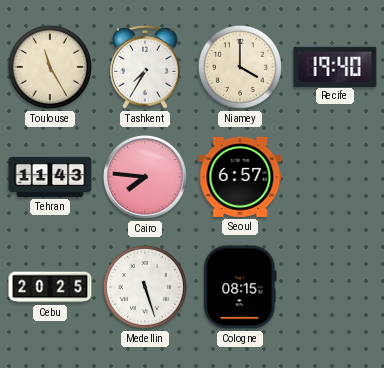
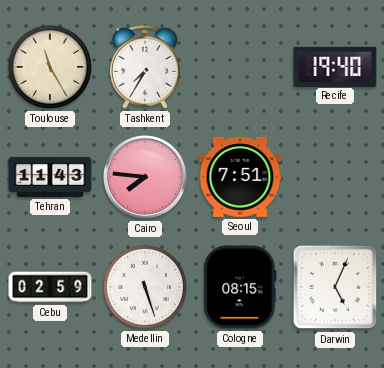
Niamey: 4:00 -> none
Seoul: 6:57 -> 7:51
Cebu: 20:25 -> 02:59
Darwin: none -> 5:04
